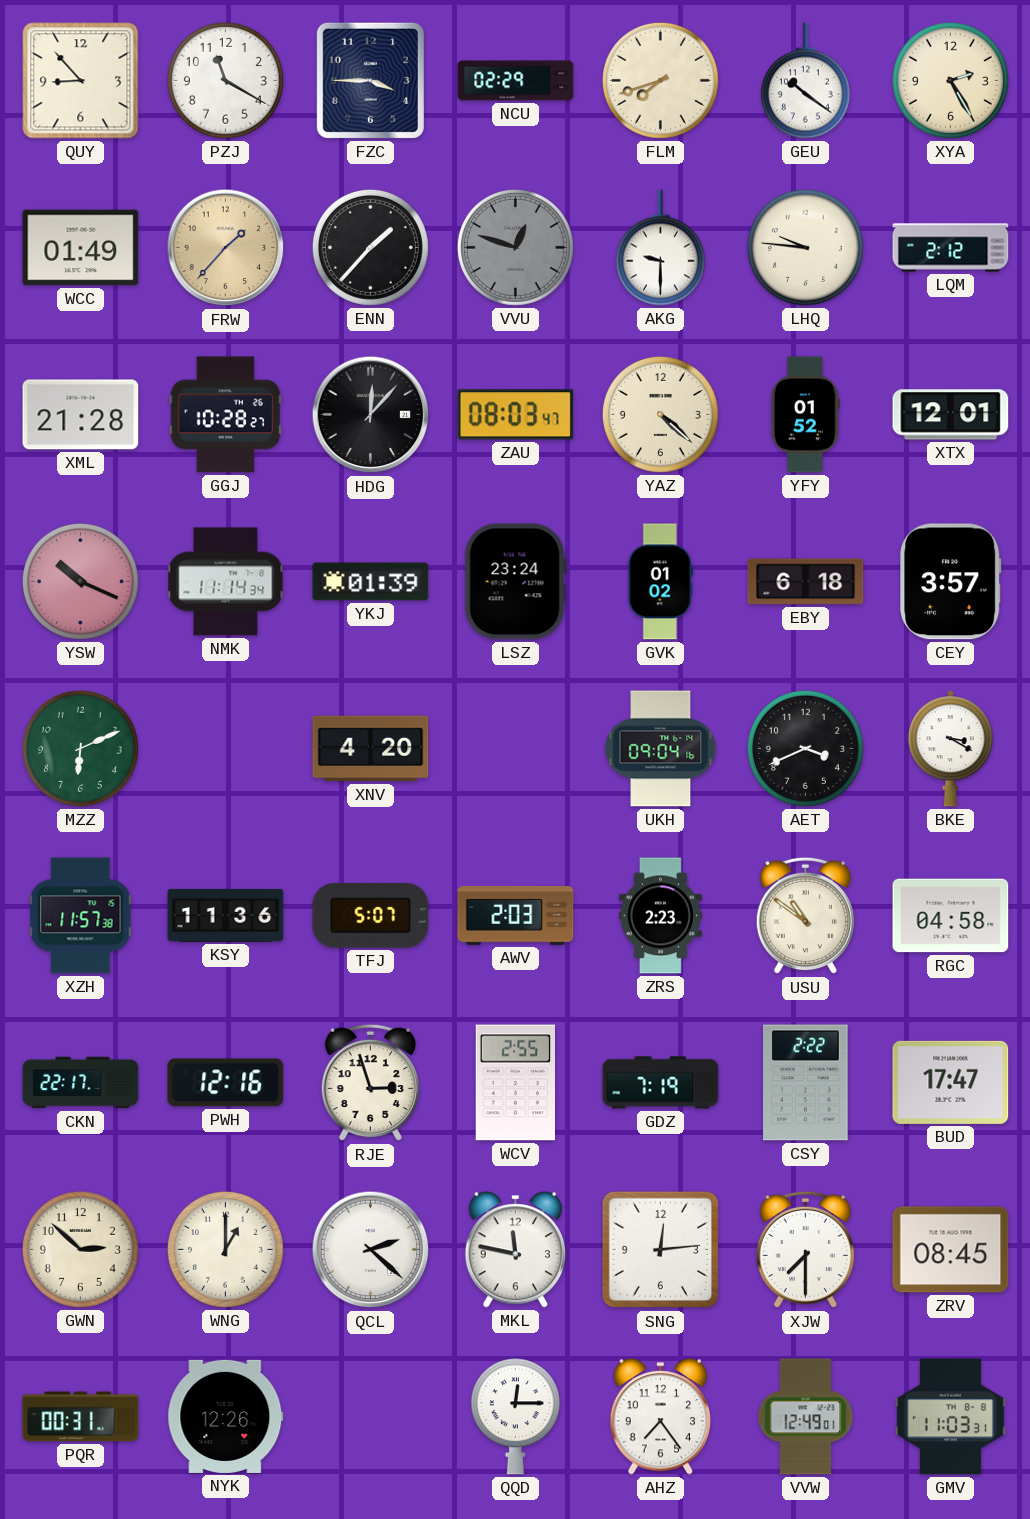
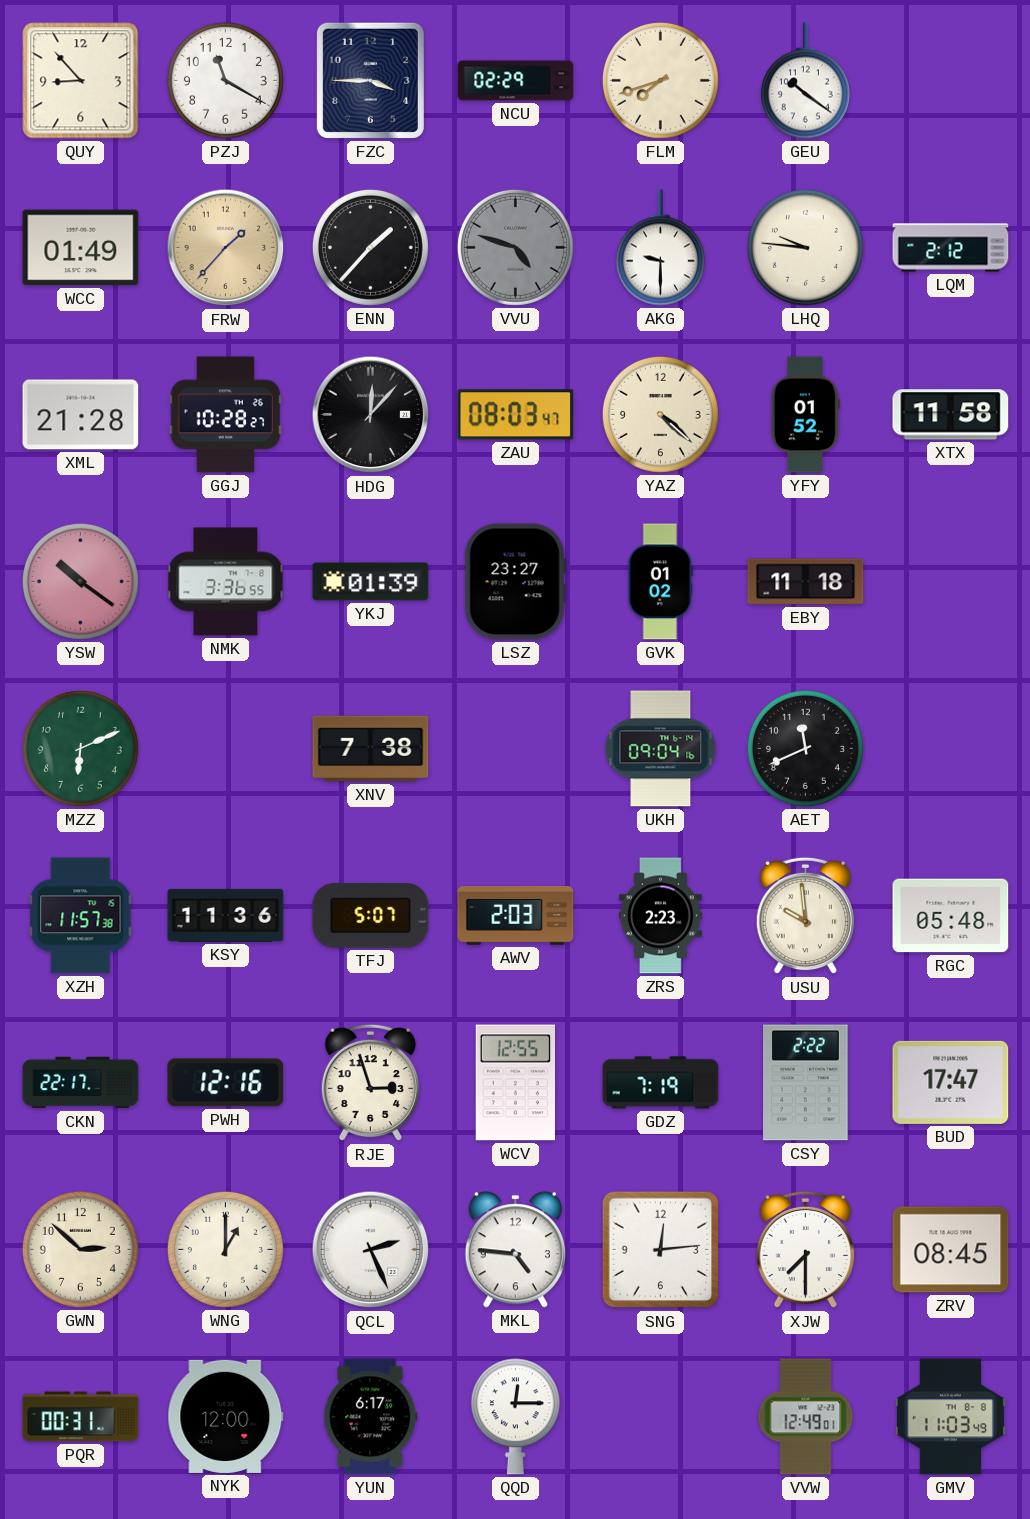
XYA: 2:25 -> none
VVU: 12:48 -> 4:48
XTX: 12:01 -> 11:58
YSW: 10:19 -> 10:21
NMK: 11:14 -> 3:36
LSZ: 23:24 -> 23:27
EBY: 6:18 -> 11:18
CEY: 3:57 -> none
XNV: 4:20 -> 7:38
AET: 3:41 -> 11:41
BKE: 3:20 -> none
USU: 10:51 -> 9:59
RGC: 04:58 -> 05:48
WCV: 2:55 -> 12:55
QCL: 2:22 -> 2:26
MKL: 11:47 -> 4:46
NYK: 12:26 -> 12:00
YUN: none -> 6:17
AHZ: 7:24 -> none
GMV: 11:03:31 -> 11:03:49
